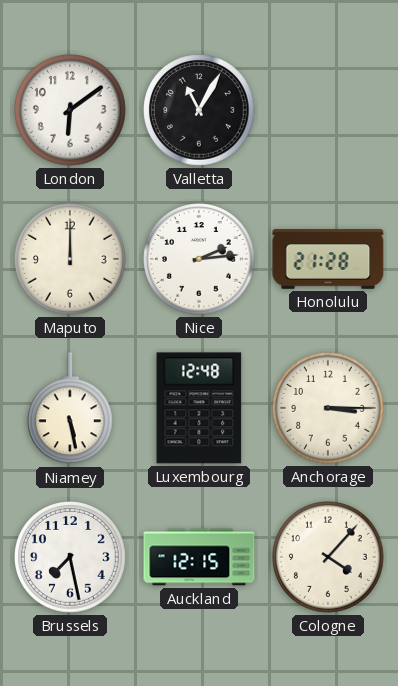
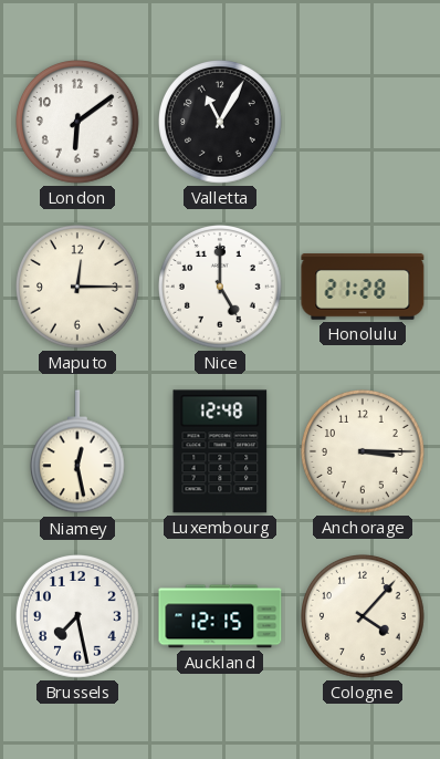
Maputo: 12:00 -> 12:15
Nice: 2:14 -> 5:00
Niamey: 5:28 -> 12:28
